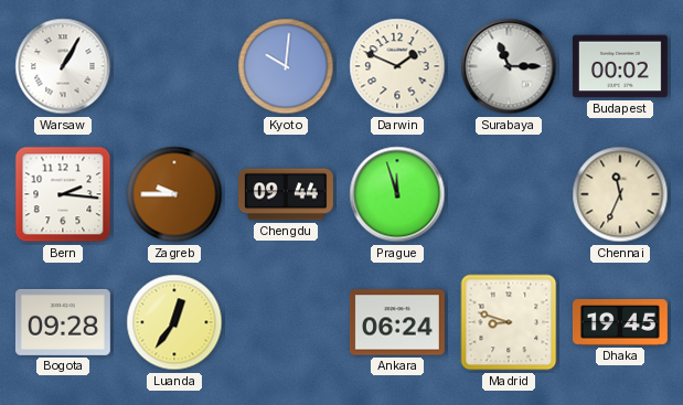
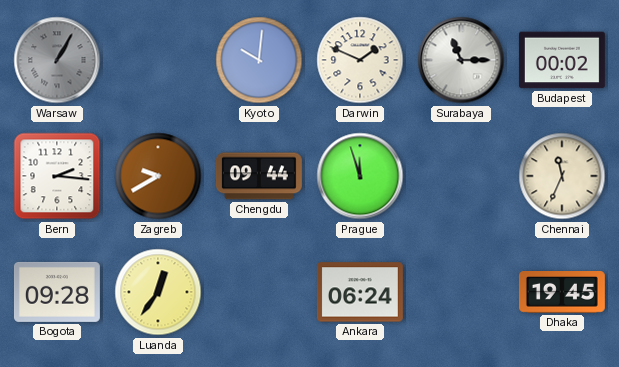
Warsaw dial: white -> grey
Zagreb: 9:45 -> 9:40
Madrid: 8:48 -> none
